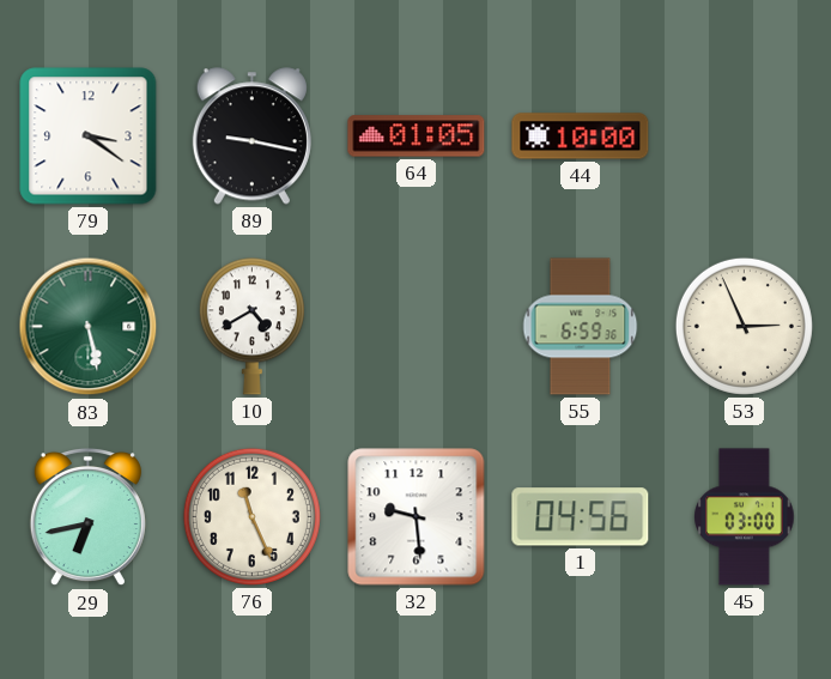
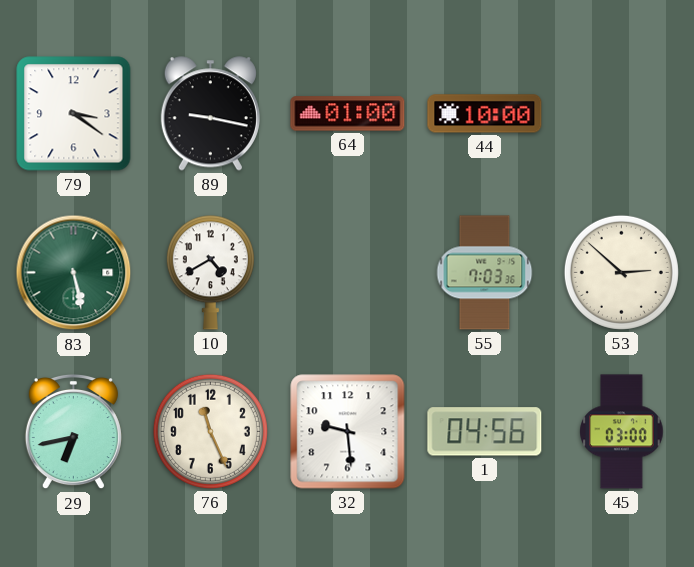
64: 01:05 -> 01:00
55: 6:59 -> 7:03
53: 2:56 -> 2:52
